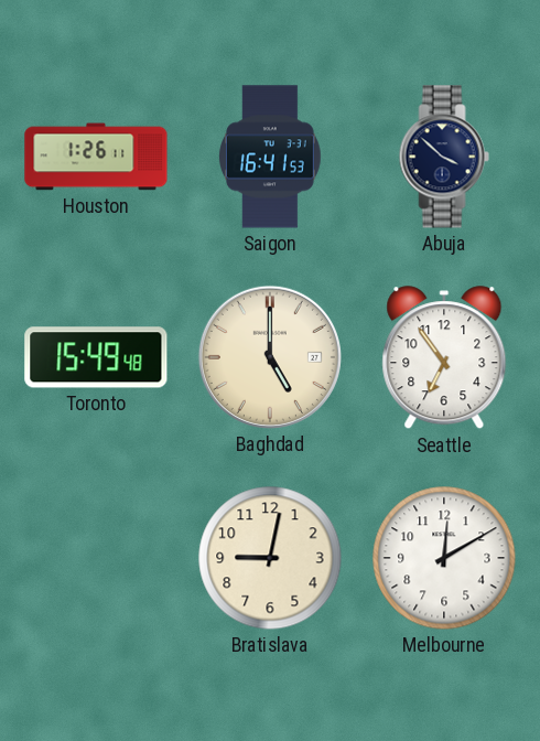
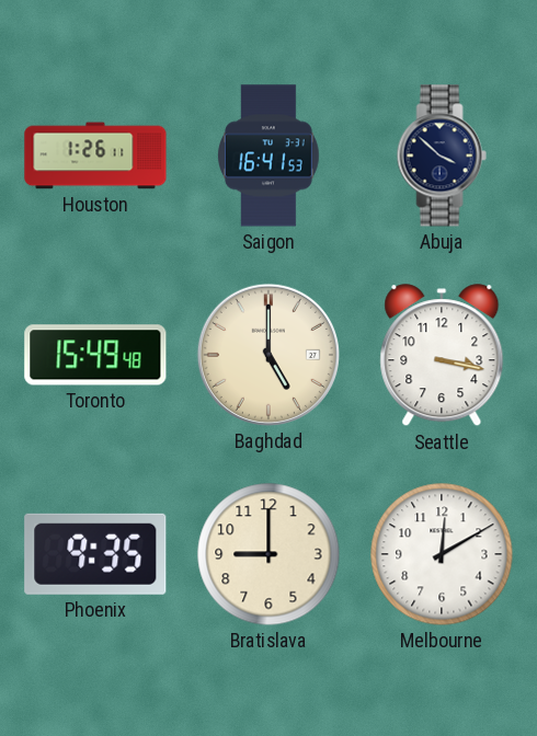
Seattle: 6:54 -> 3:17
Phoenix: none -> 9:35
Bratislava: 9:02 -> 9:00
